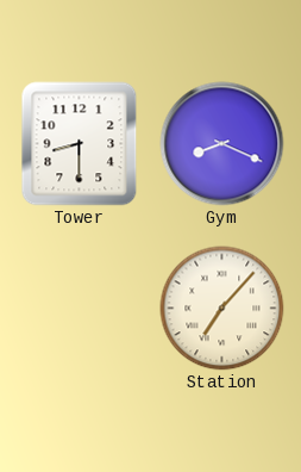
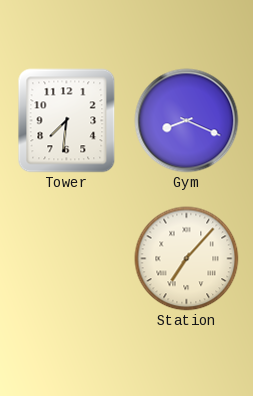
Tower: 8:30 -> 7:31
